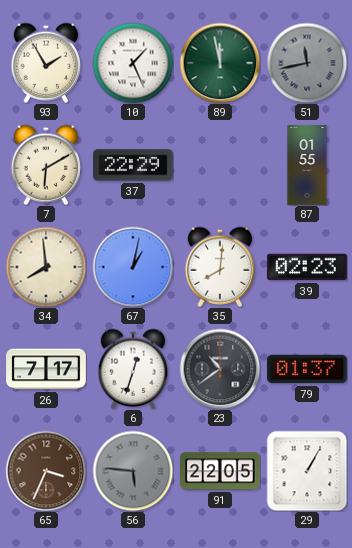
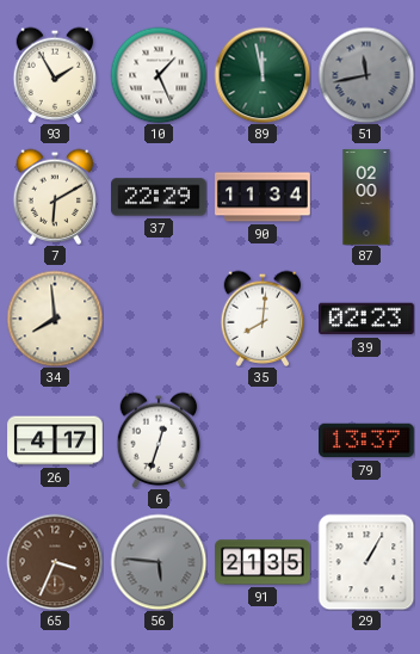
90: none -> 11:34
87: 01:55 -> 02:00
67: 1:02 -> none
26: 7:17 -> 4:17
23: 10:39 -> none
79: 01:37 -> 13:37
91: 22:05 -> 21:35
